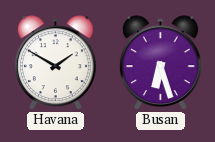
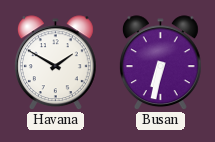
Busan: 6:27 -> 6:32
